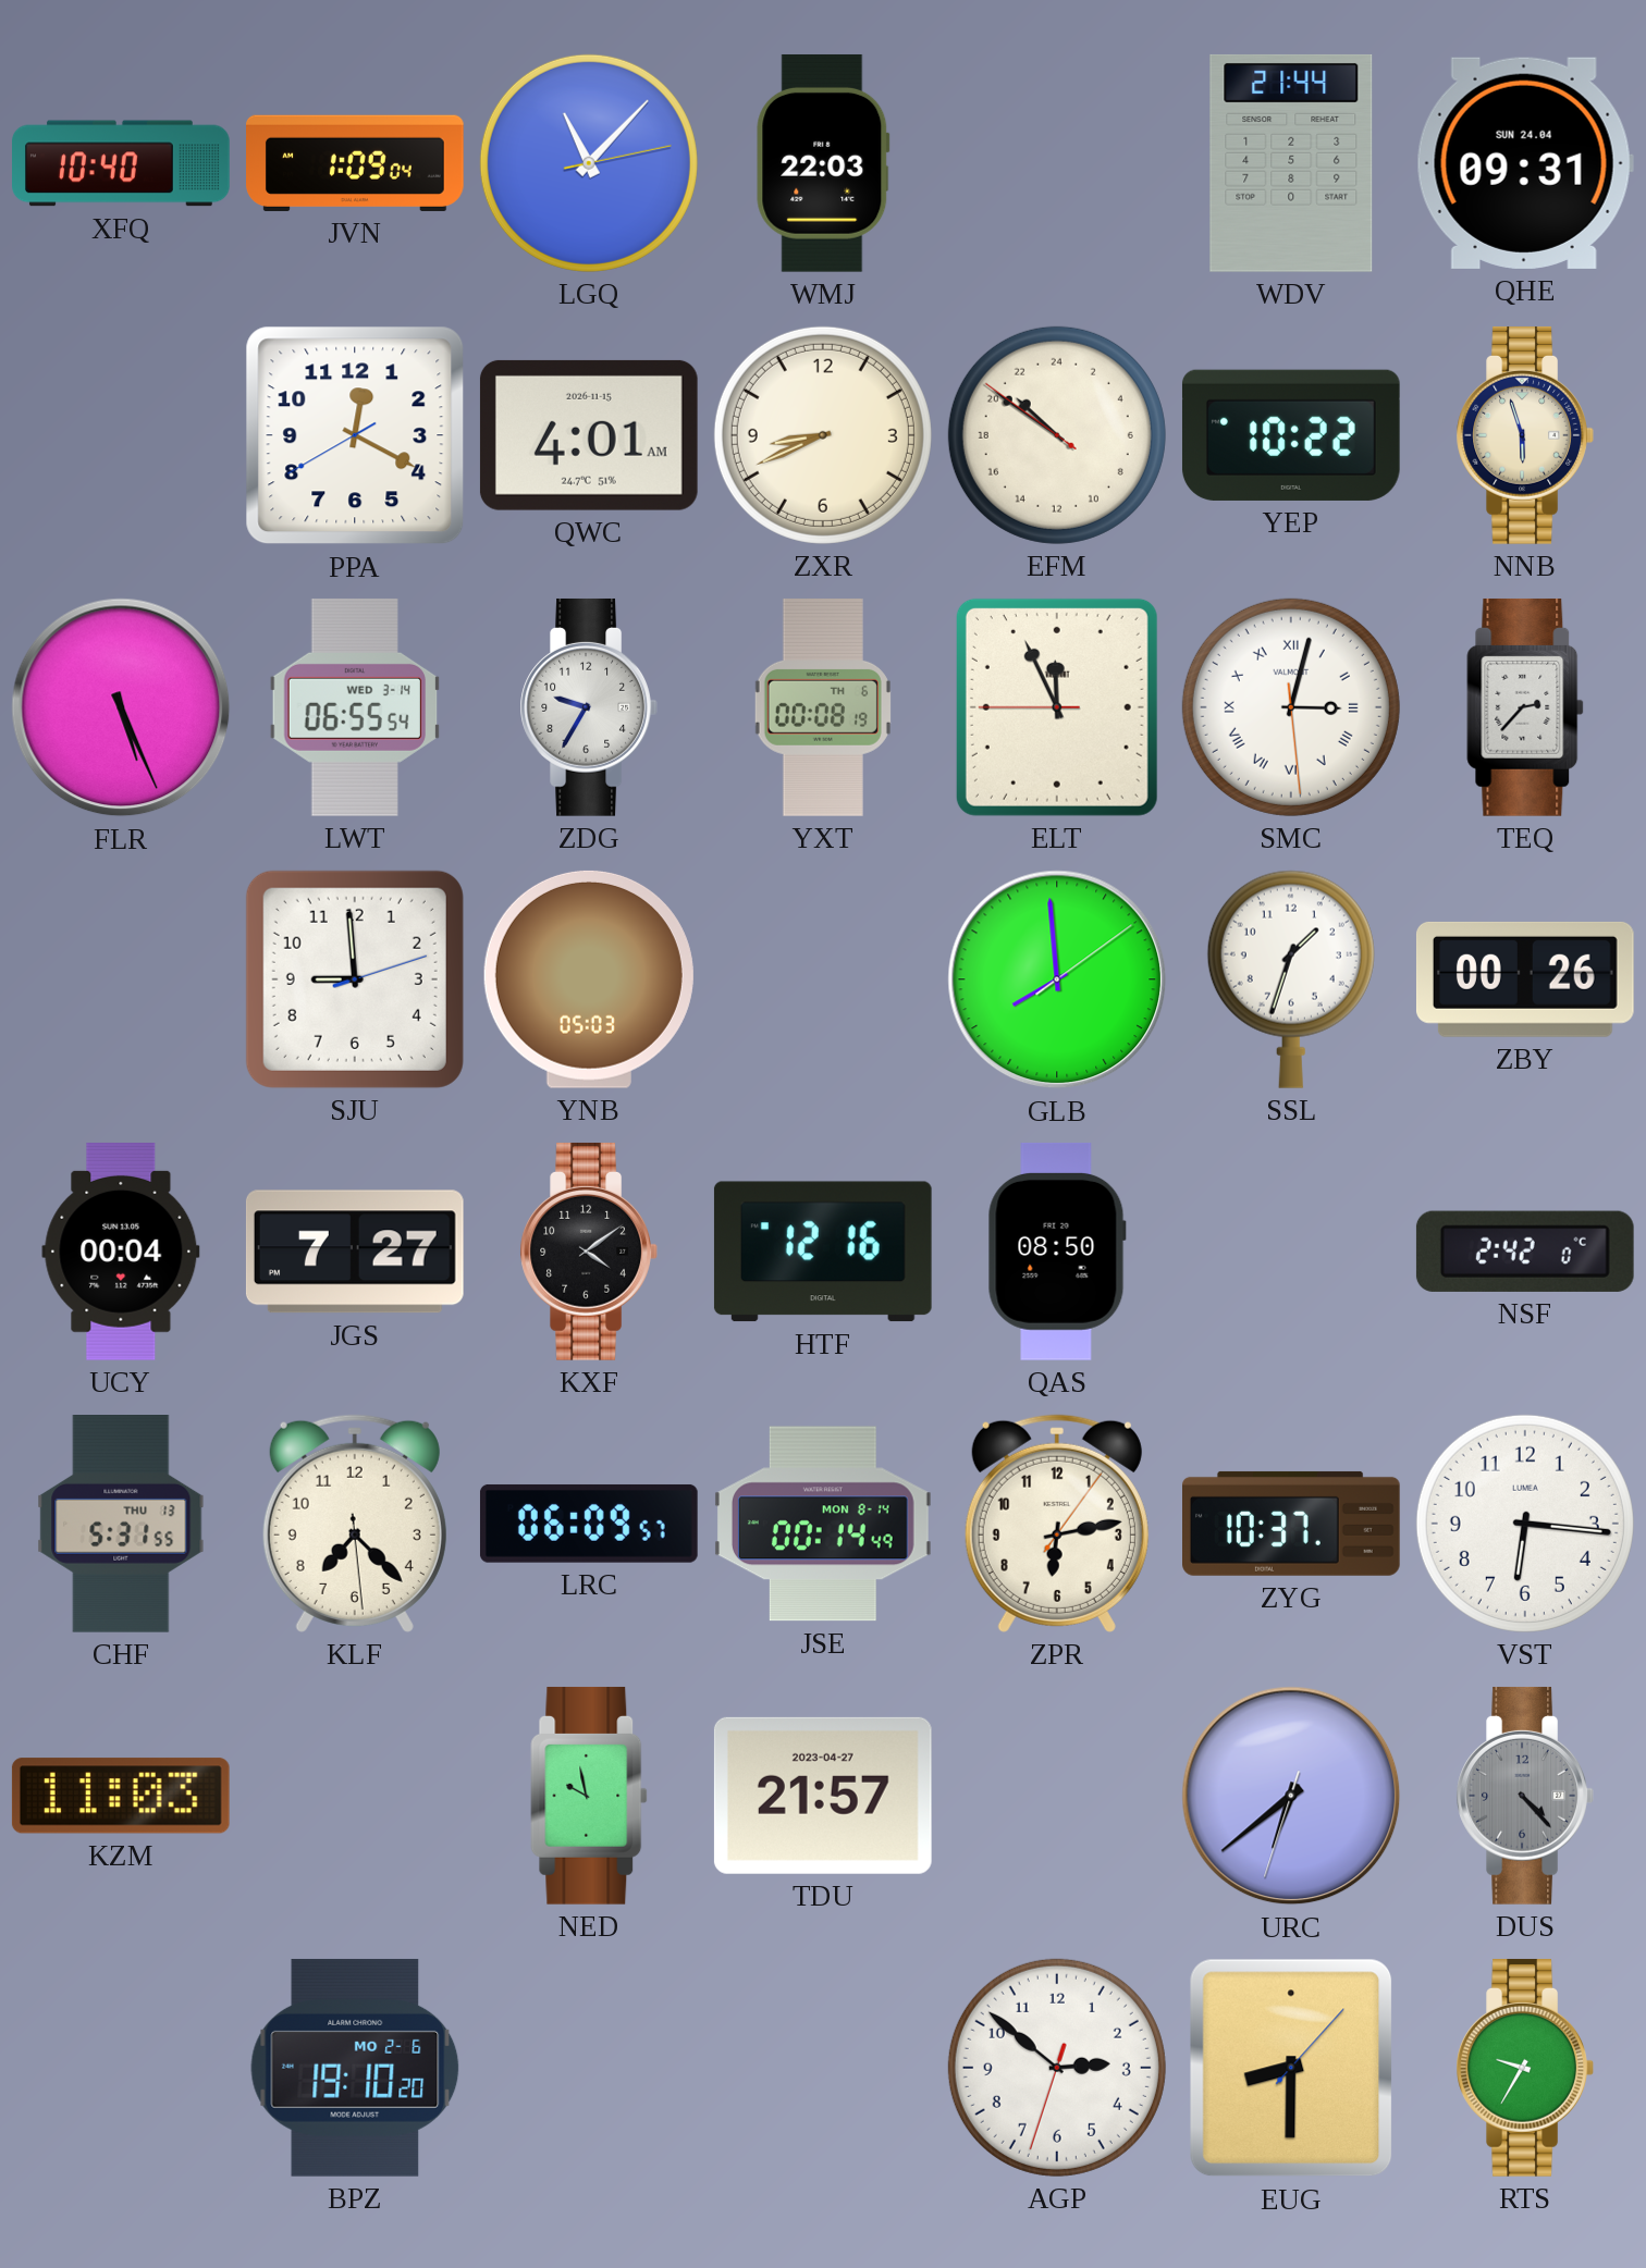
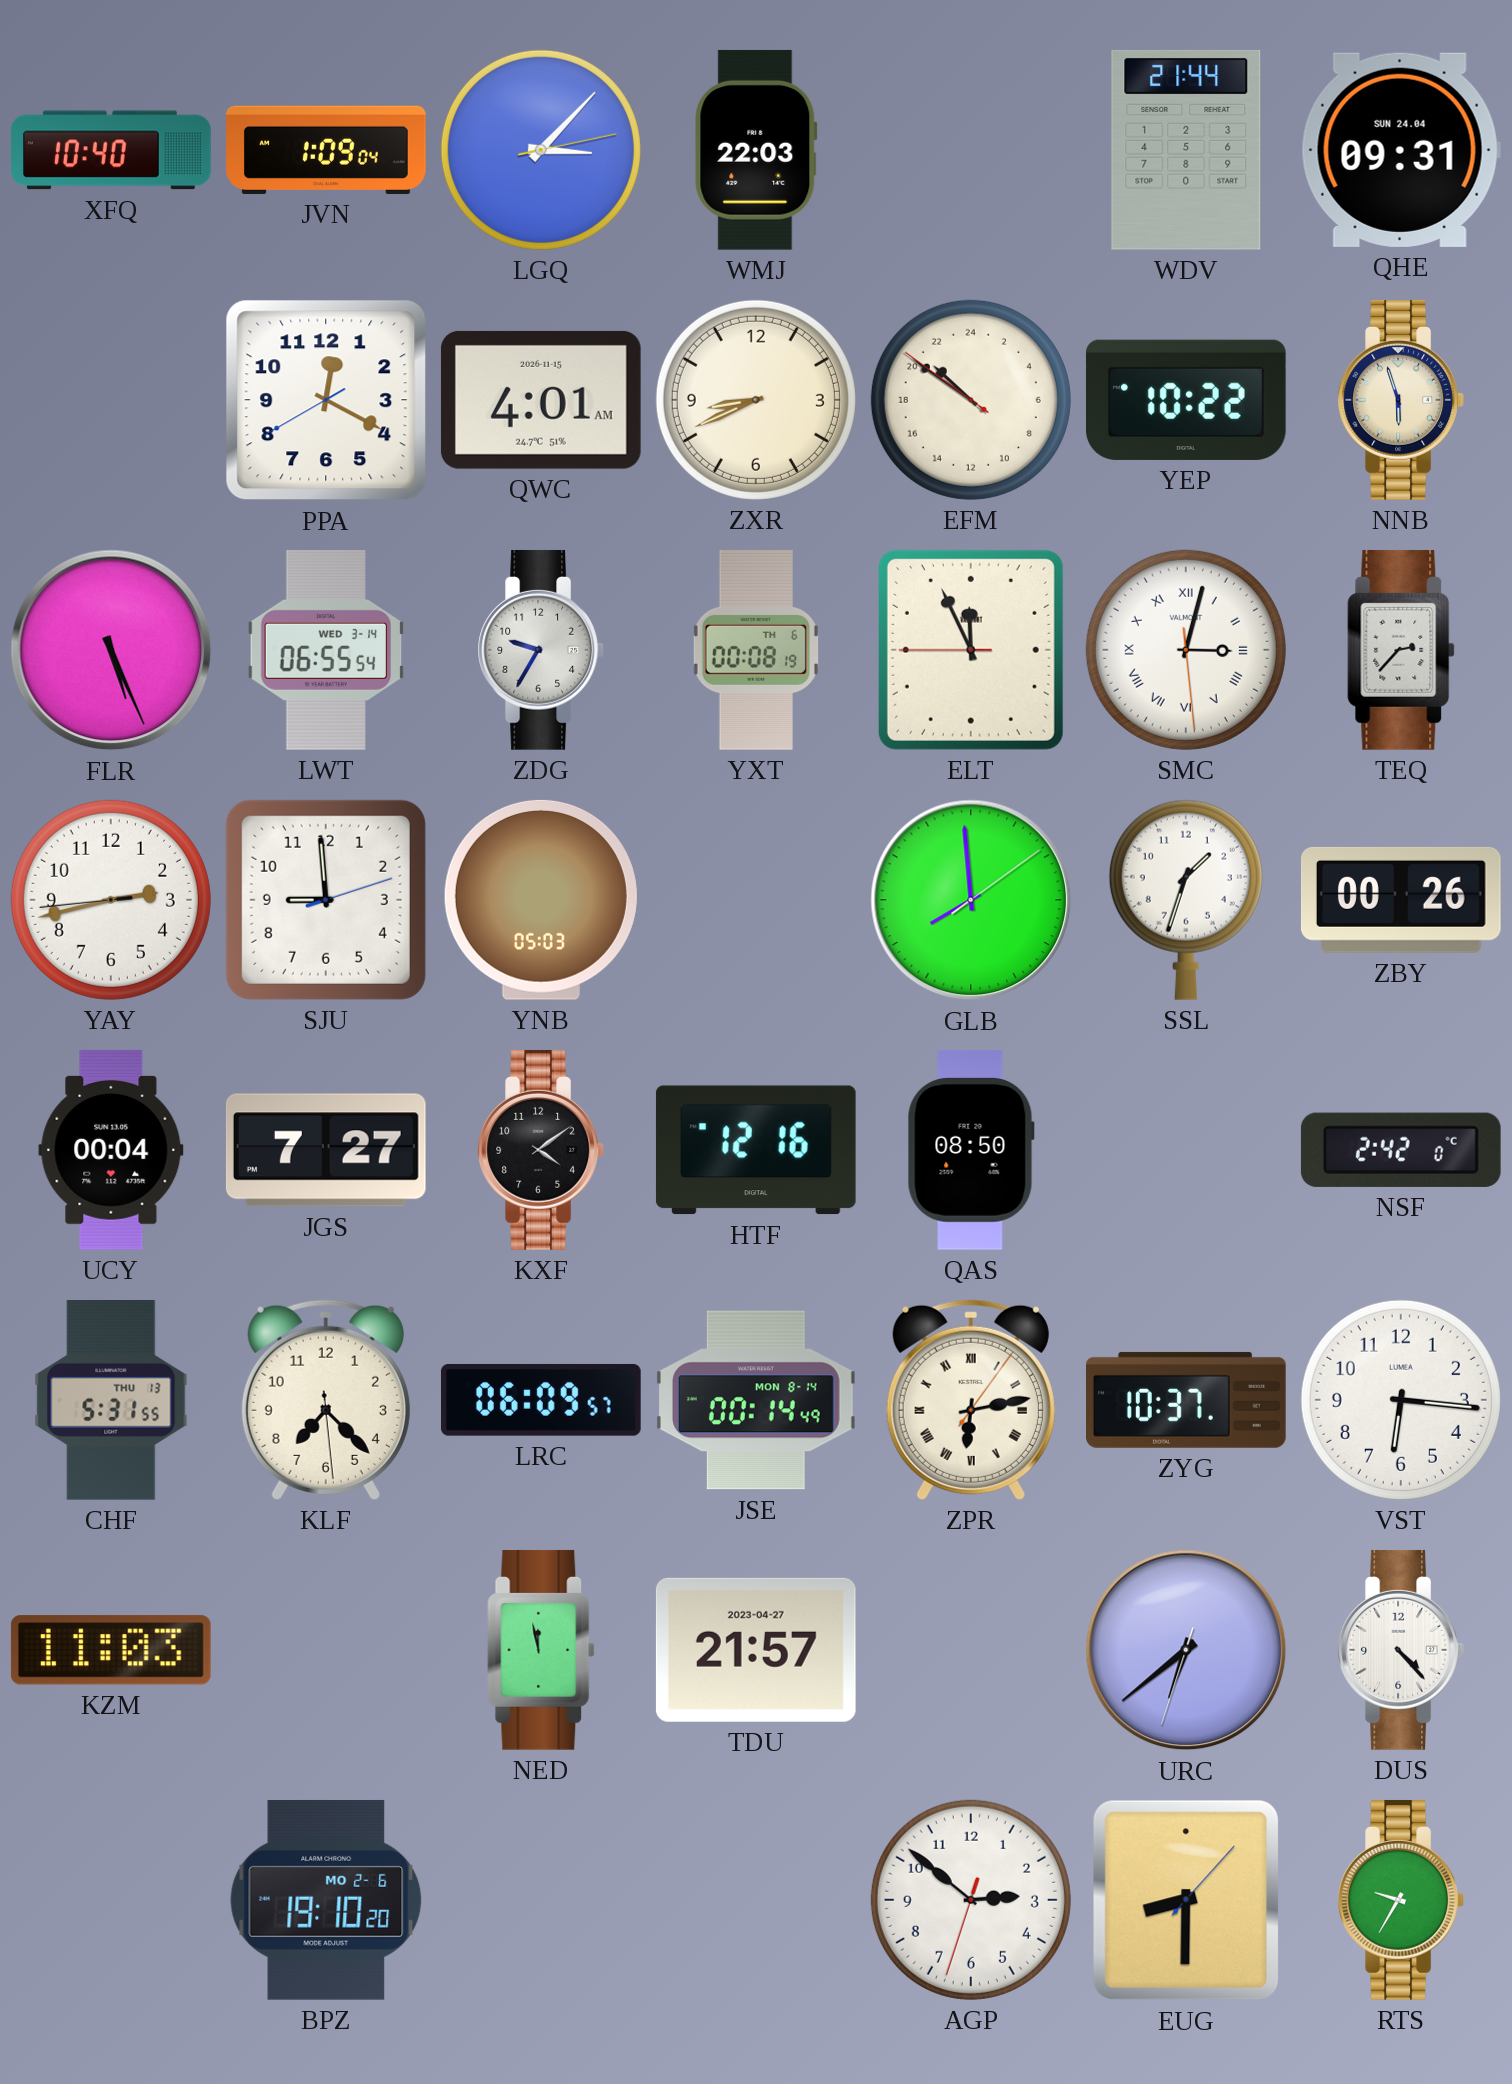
LGQ: 11:07 -> 3:07
YAY: none -> 2:42
ZPR numerals: Arabic -> Roman
NED: 9:58 -> 11:58
DUS dial: grey -> white
